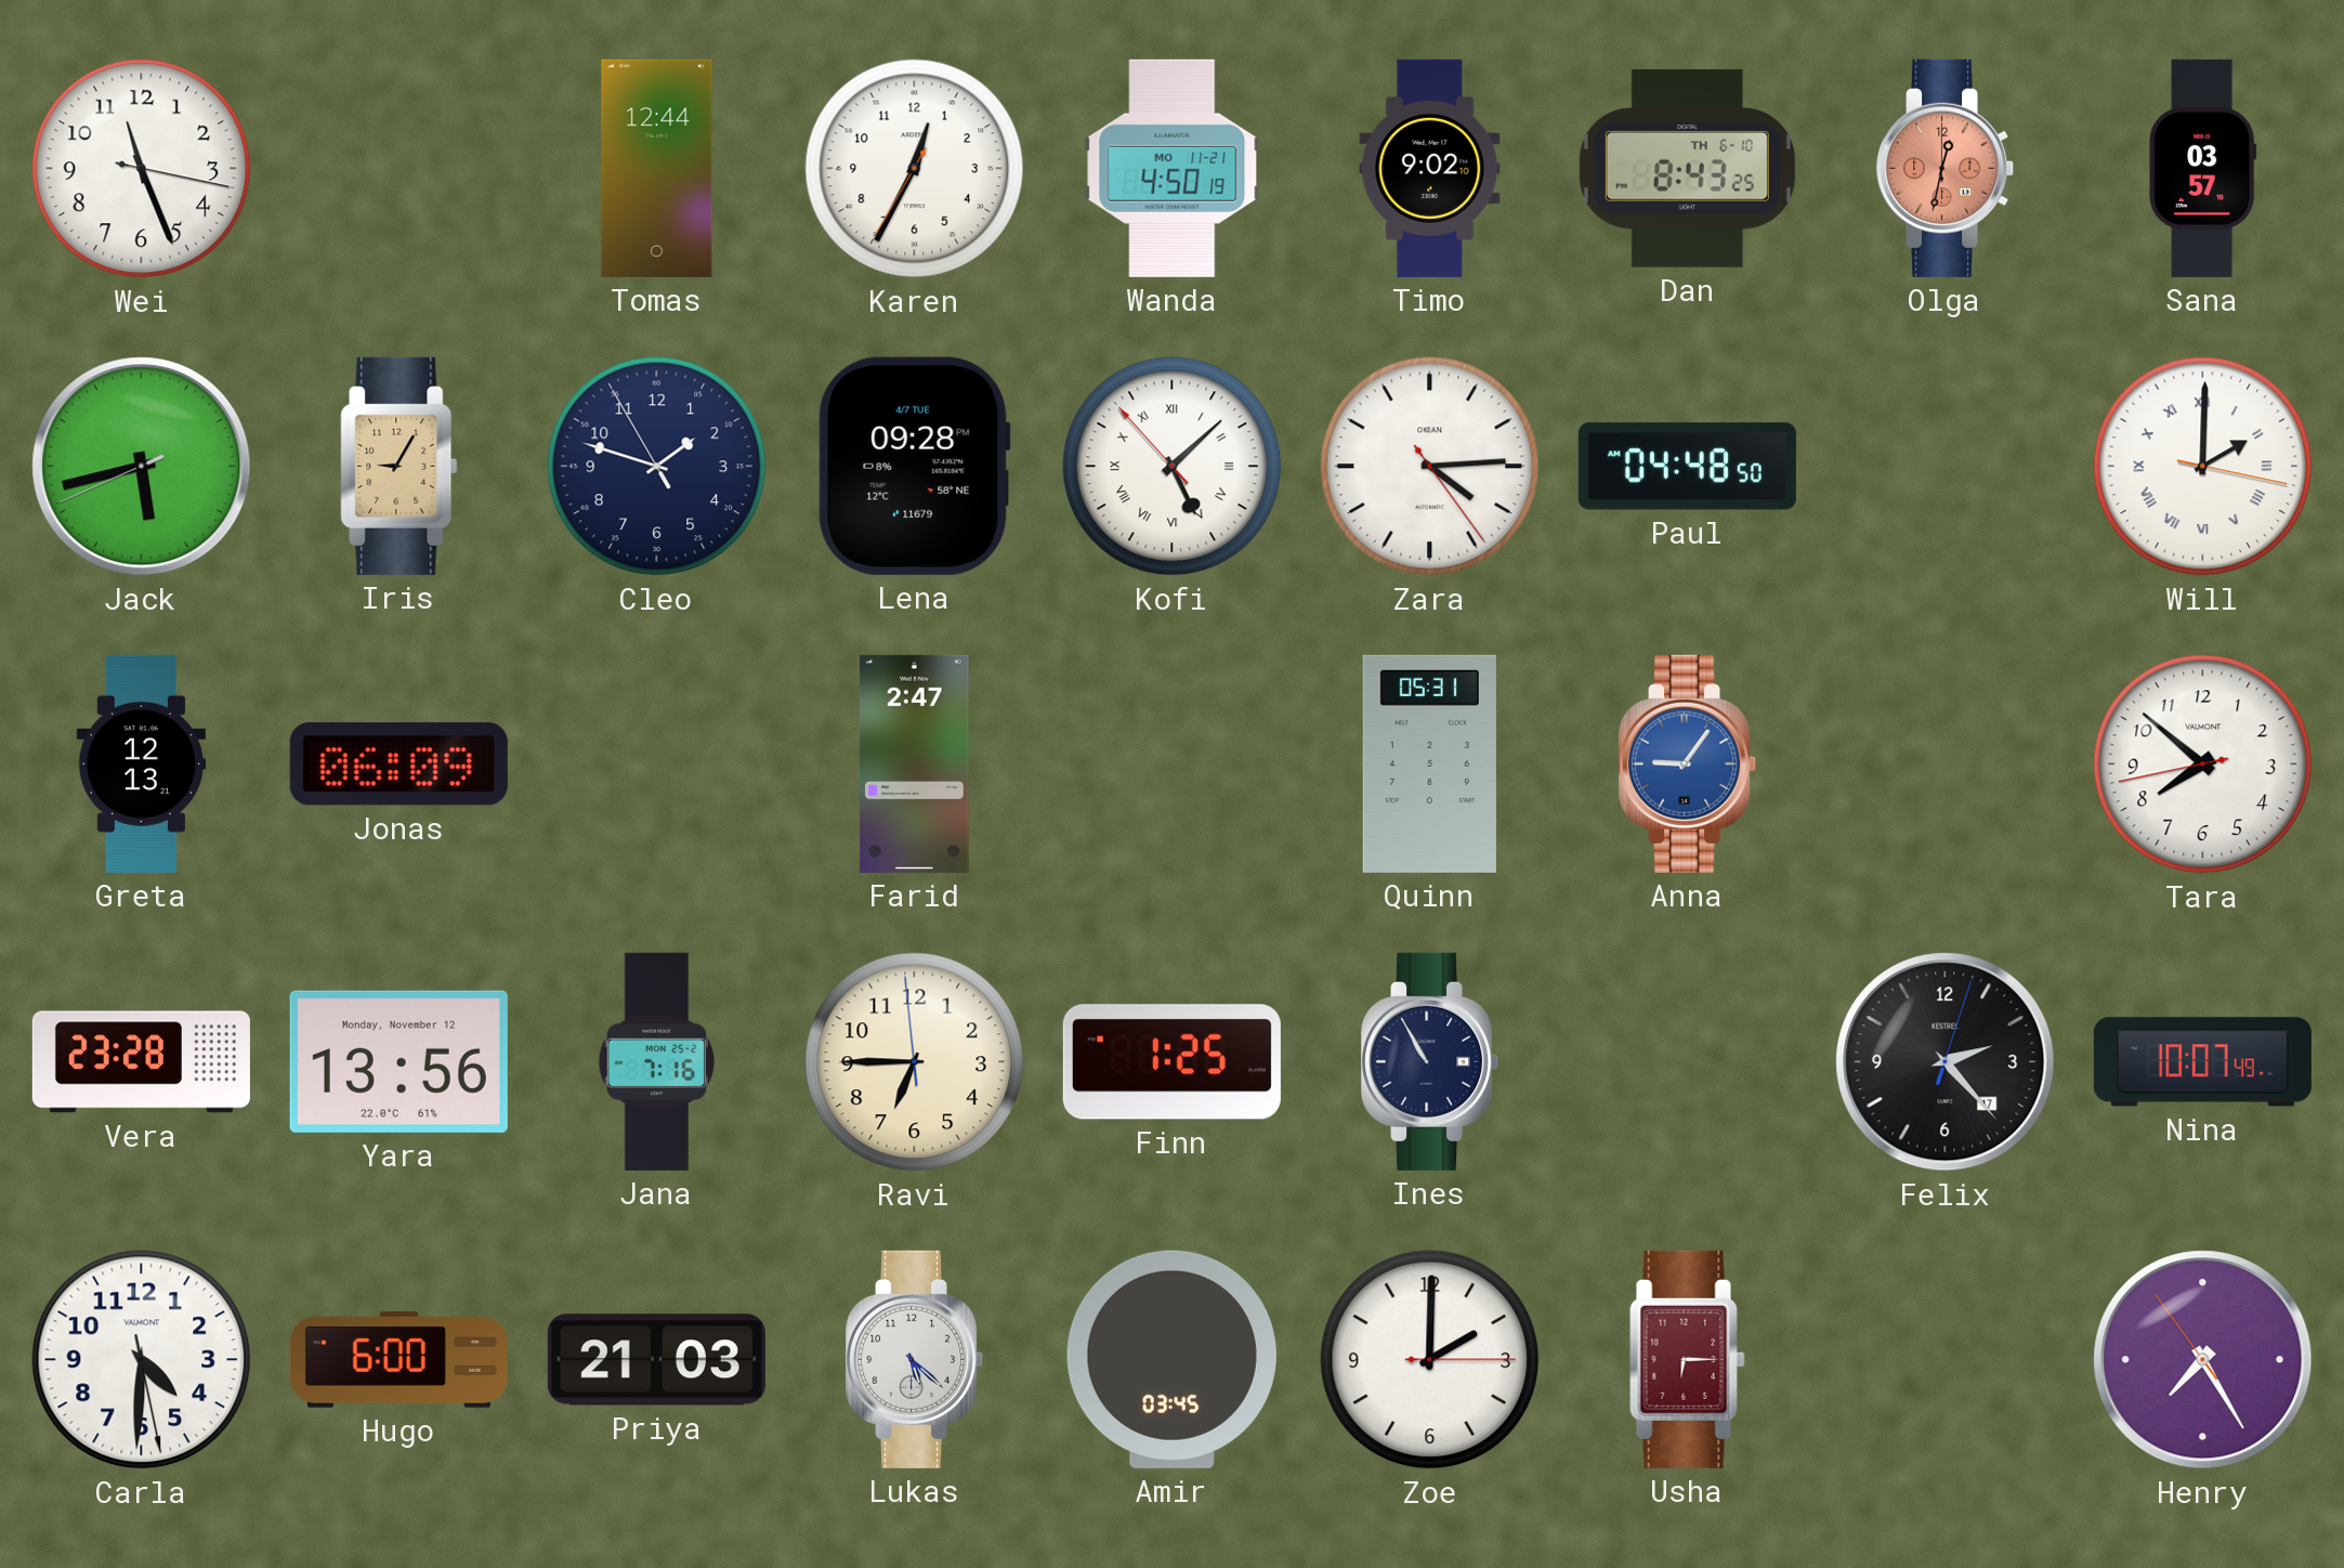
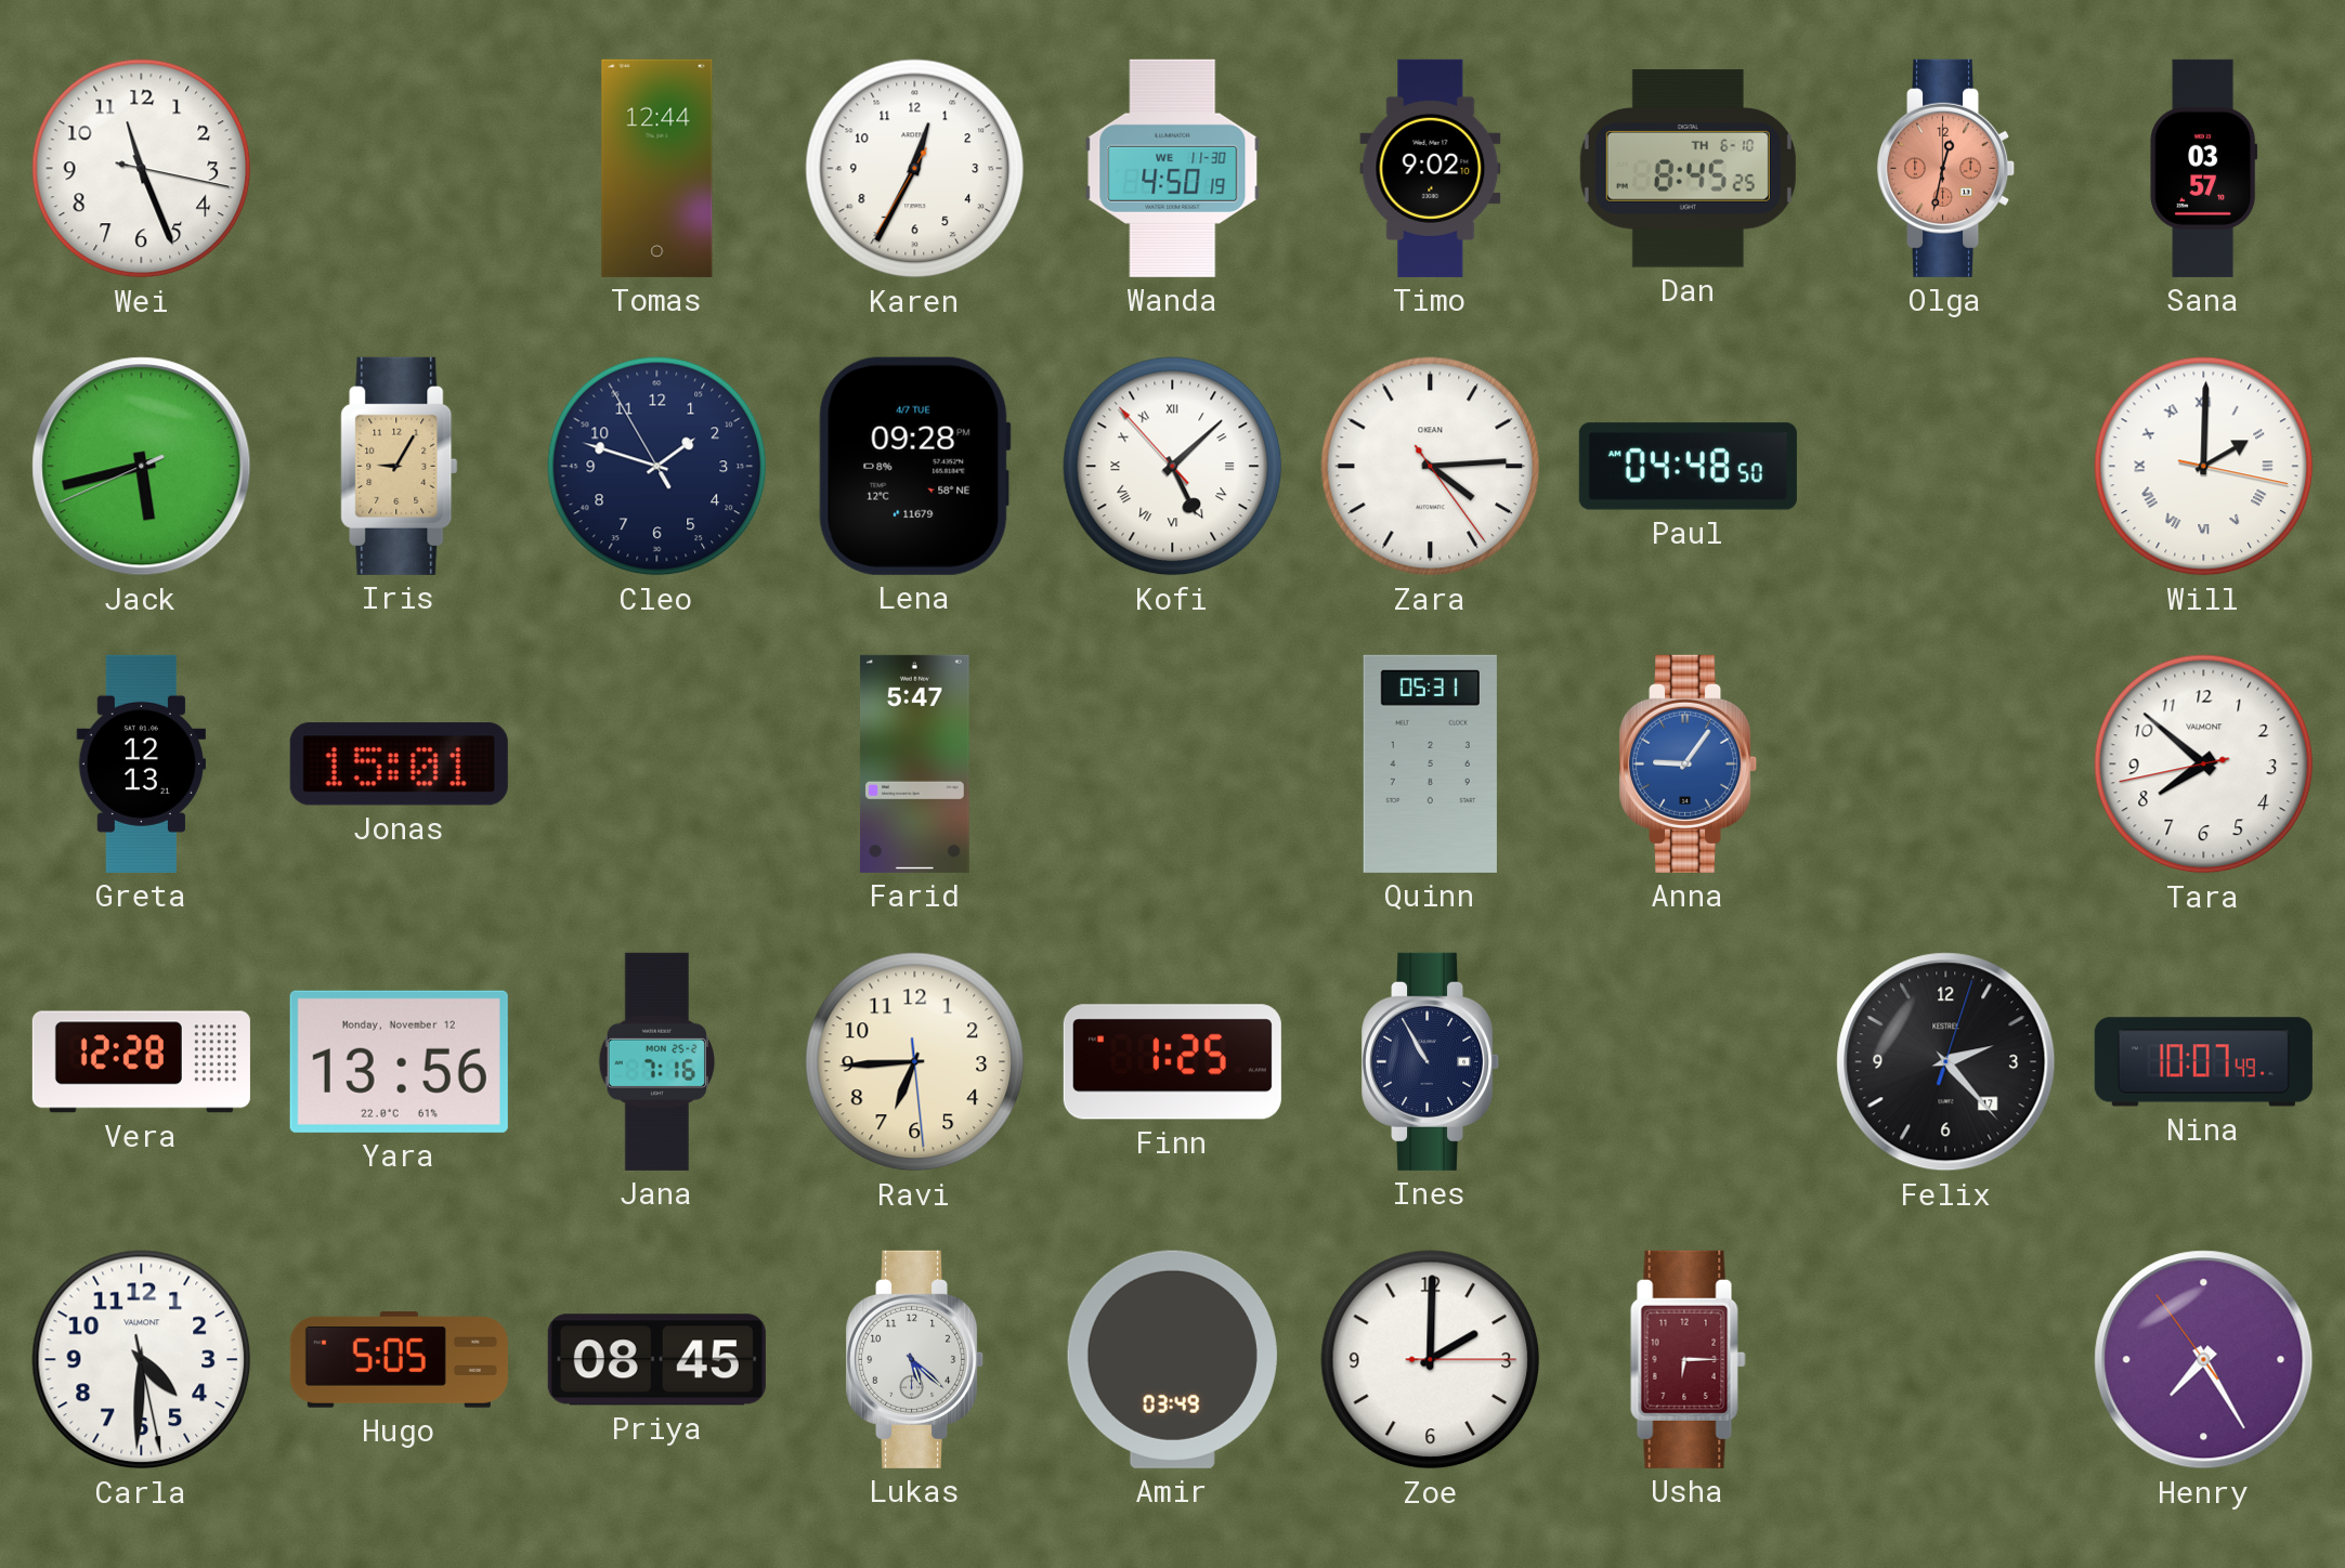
Wanda date: MO 11-21 -> WE 11-30
Dan: 8:43 -> 8:45
Jonas: 06:09 -> 15:01
Farid: 2:47 -> 5:47
Vera: 23:28 -> 12:28
Ravi: 6:44:59 -> 6:44:29
Hugo: 6:00 -> 5:05
Priya: 21:03 -> 08:45
Amir: 03:45 -> 03:49
